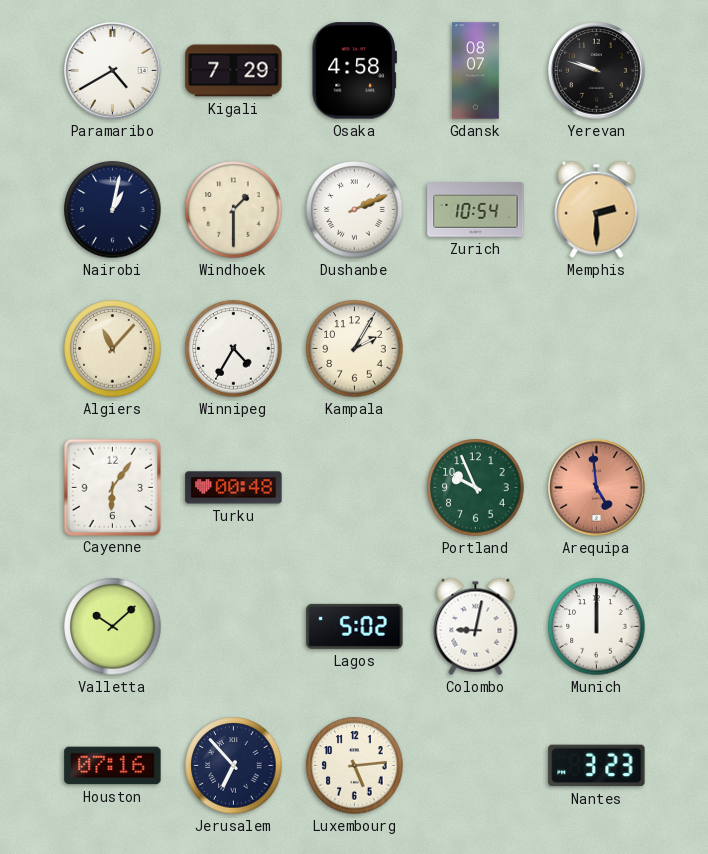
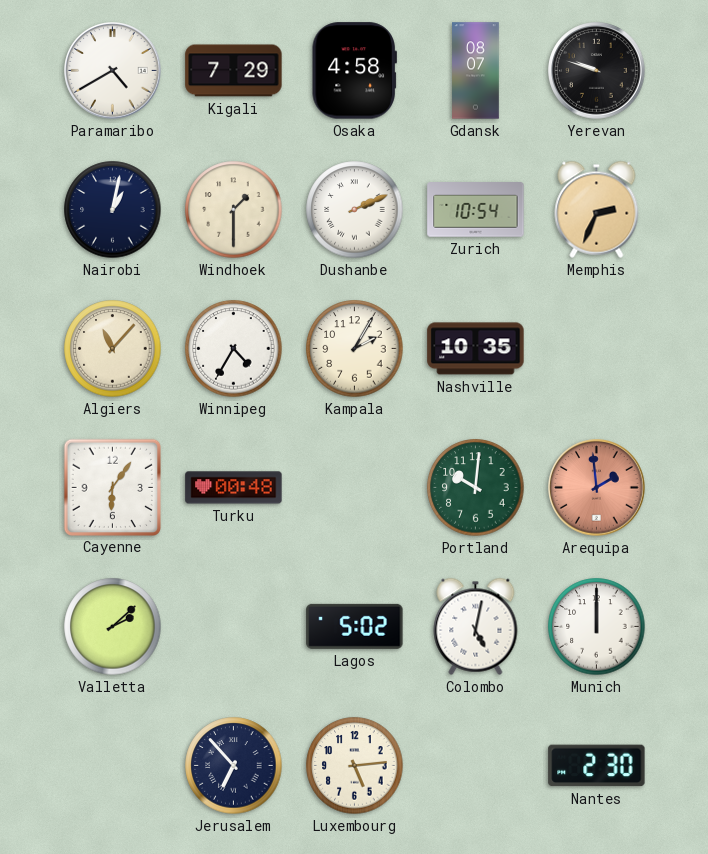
Memphis: 2:30 -> 2:34
Nashville: none -> 10:35
Portland: 9:56 -> 10:01
Arequipa: 4:59 -> 1:59
Valletta: 10:08 -> 2:08
Colombo: 9:02 -> 5:02
Houston: 07:16 -> none
Nantes: 3:23 -> 2:30
